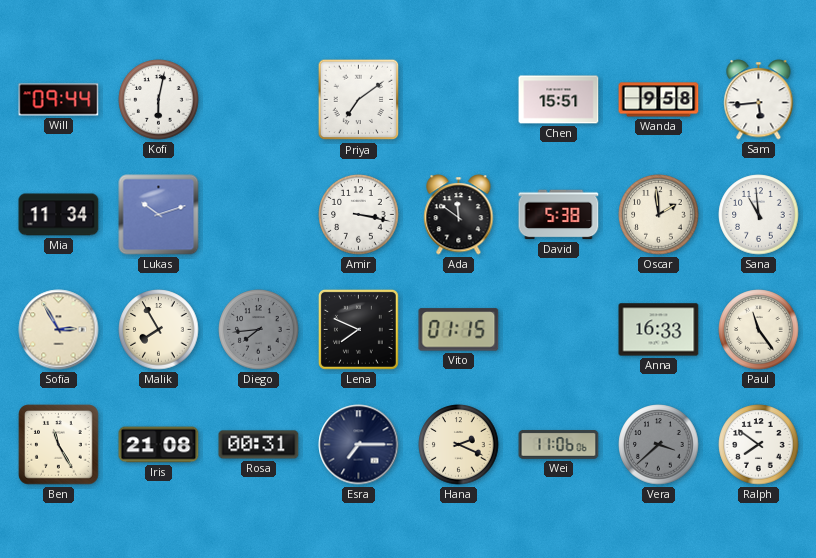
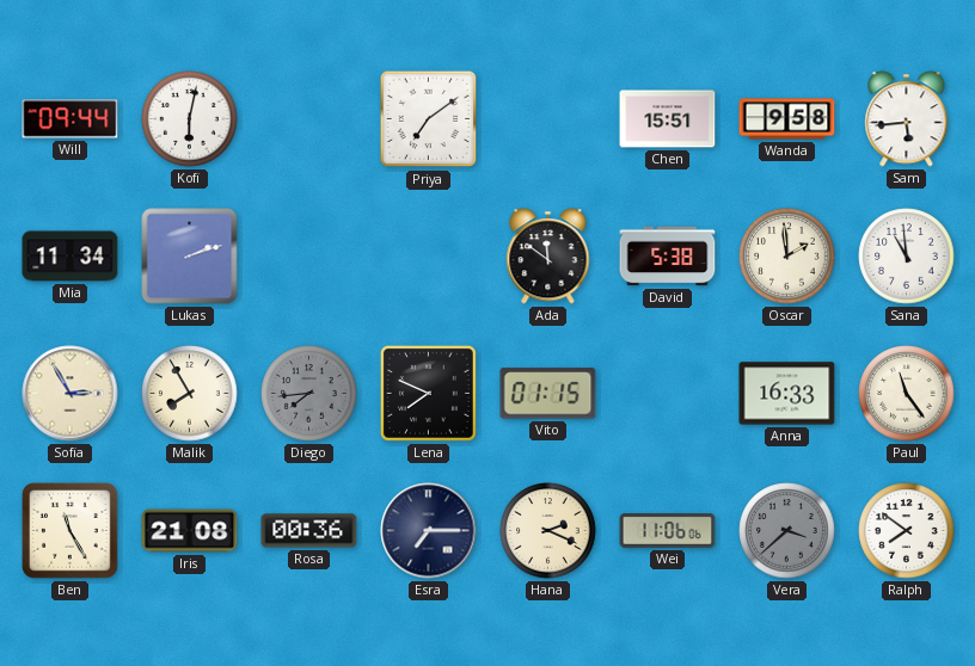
Lukas: 10:12 -> 2:12
Amir: 3:17 -> none
Rosa: 00:31 -> 00:36
